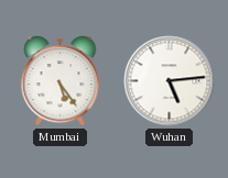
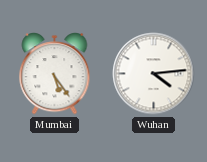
Wuhan: 5:14 -> 4:14
